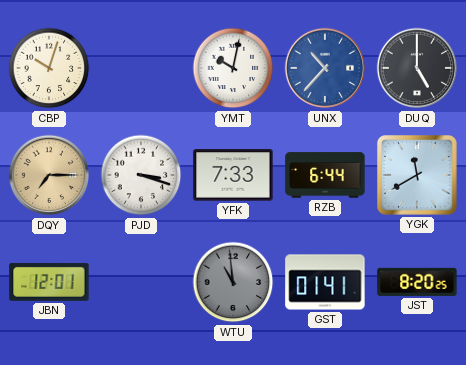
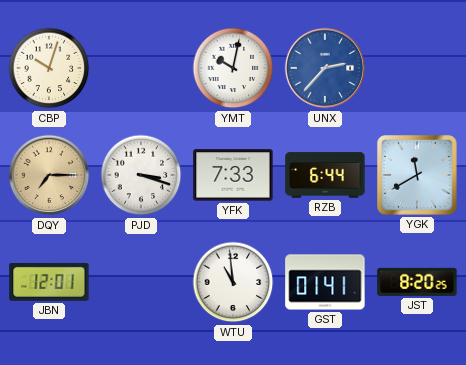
UNX: 10:37 -> 2:37
DUQ: 5:00 -> none
WTU dial: grey -> white
